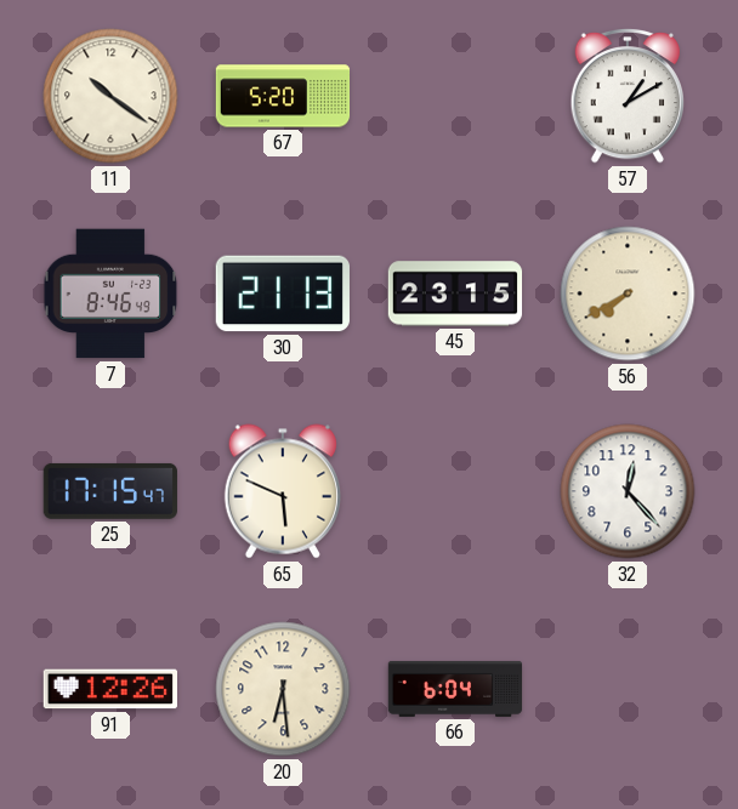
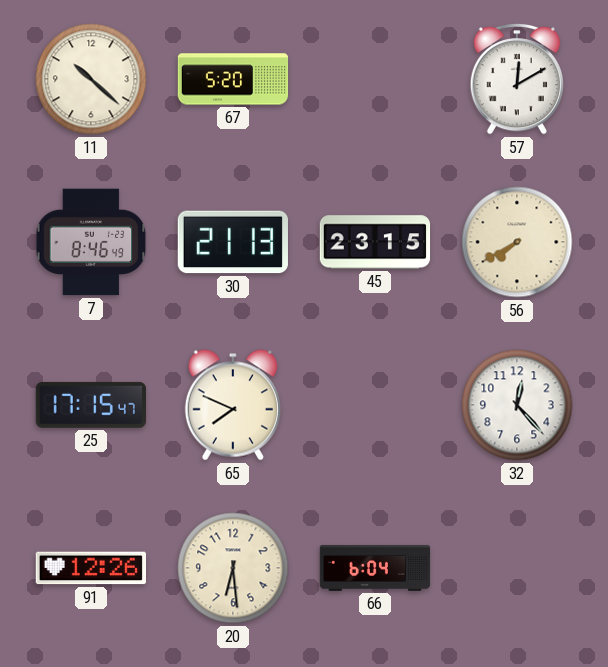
11: 10:21 -> 10:22
57: 1:10 -> 12:10
65: 5:49 -> 7:49
